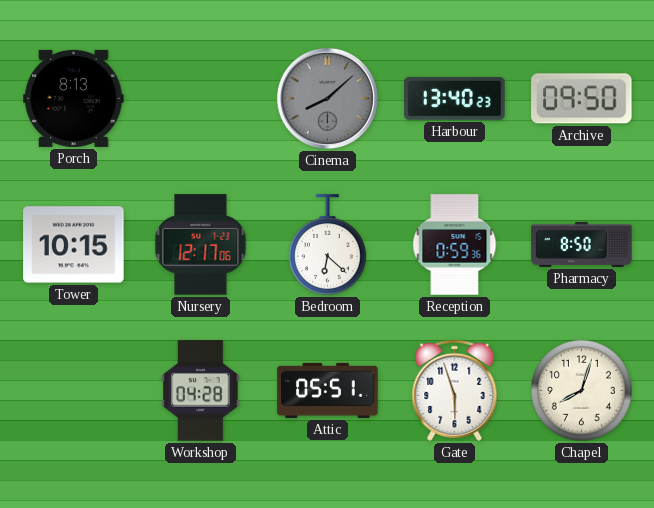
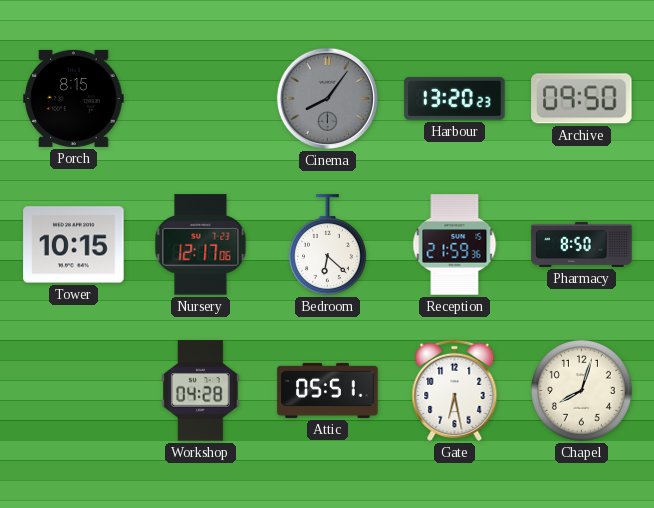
Porch: 8:13 -> 8:15
Cinema: 8:08 -> 8:06
Harbour: 13:40 -> 13:20
Reception: 0:59 -> 21:59
Gate: 5:57 -> 6:28
